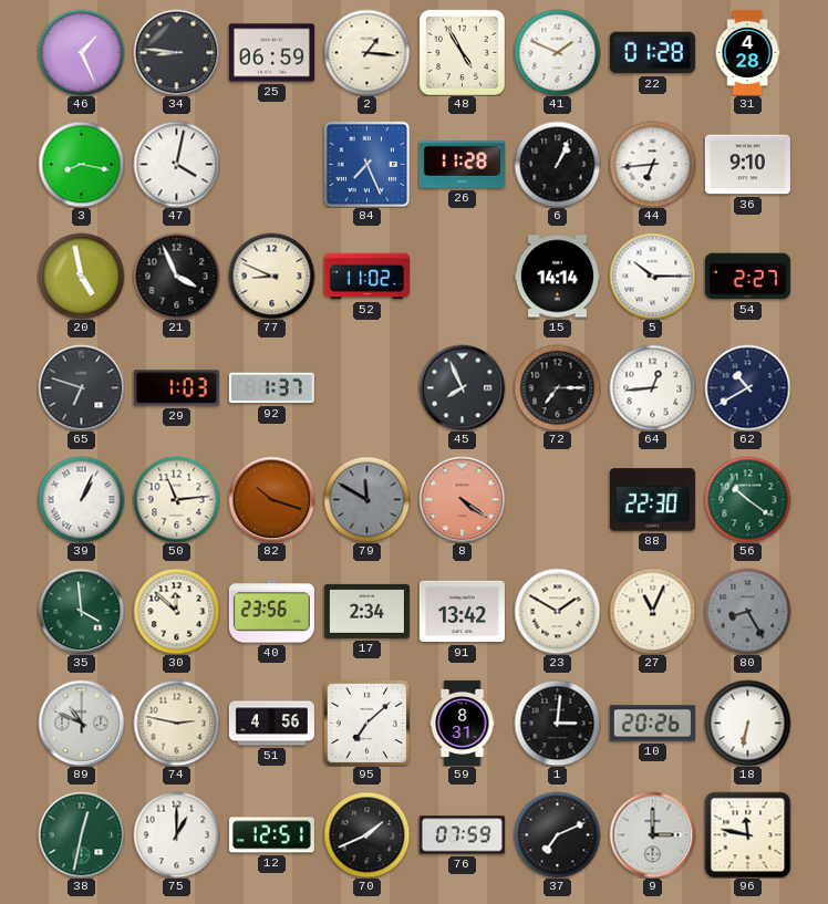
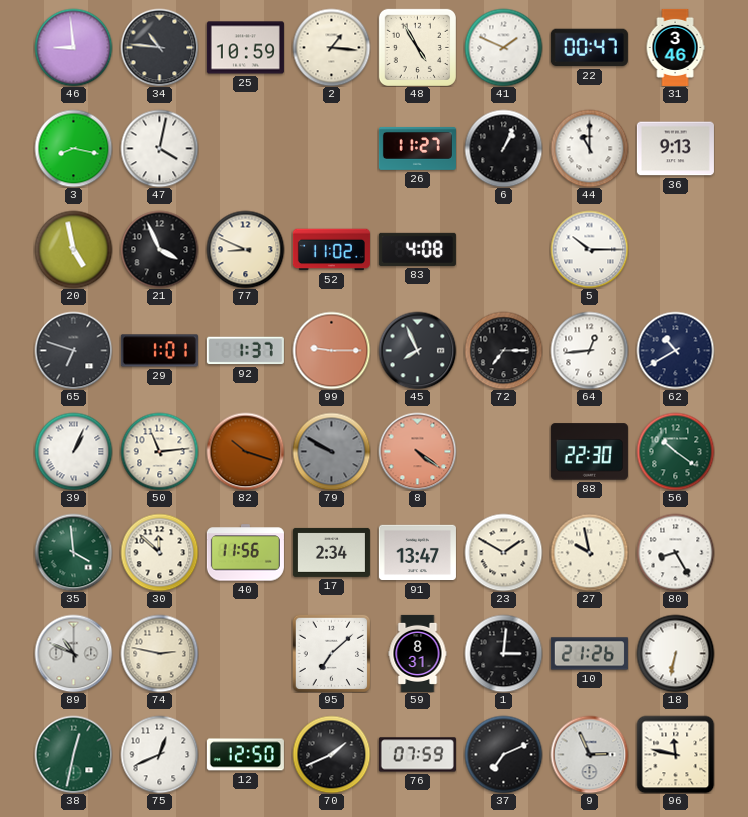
46: 1:26 -> 8:59
34: 8:46 -> 10:46
25: 06:59 -> 10:59
22: 01:28 -> 00:47
31: 4:28 -> 3:46
84: 7:26 -> none
26: 11:28 -> 11:27
44: 6:44 -> 11:00
36: 9:10 -> 9:13
83: none -> 4:08
15: 14:14 -> none
54: 2:27 -> none
29: 1:03 -> 1:01
99: none -> 9:15
79: 11:50 -> 9:50
40: 23:56 -> 11:56
91: 13:42 -> 13:47
27: 11:04 -> 9:58
80 dial: grey -> white
51: 4:56 -> none
10: 20:26 -> 21:26
75: 1:00 -> 12:41
12: 12:51 -> 12:50
9: 3:00 -> 2:56
